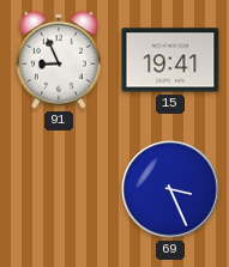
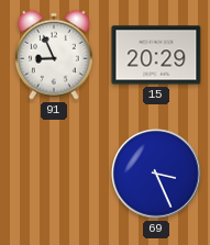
15: 19:41 -> 20:29
